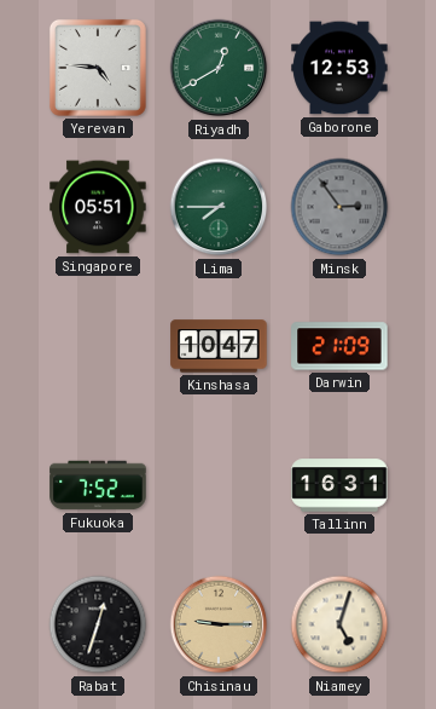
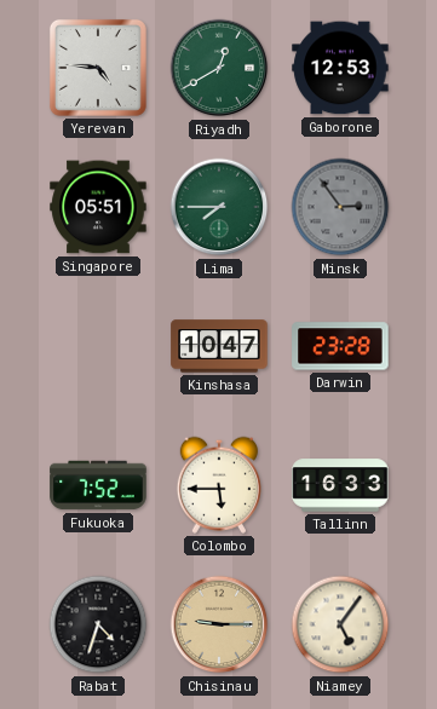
Darwin: 21:09 -> 23:28
Colombo: none -> 5:45
Tallinn: 16:31 -> 16:33
Rabat: 12:33 -> 4:33
Niamey: 5:03 -> 5:06
